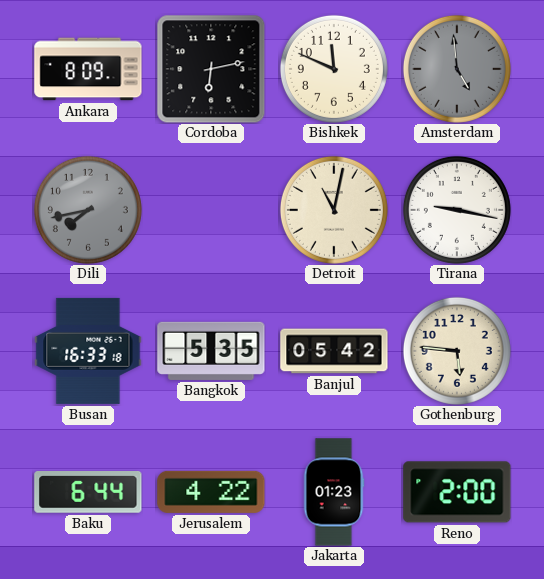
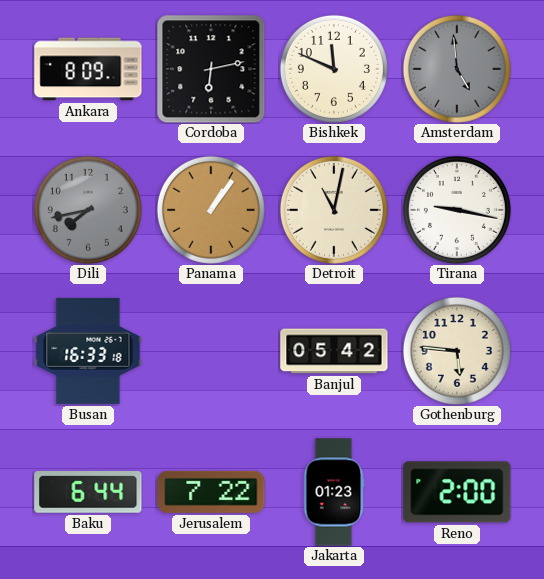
Panama: none -> 1:06
Bangkok: 5:35 -> none
Jerusalem: 4:22 -> 7:22
